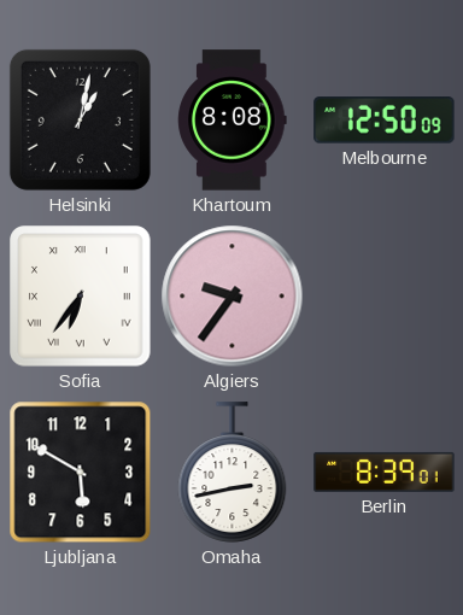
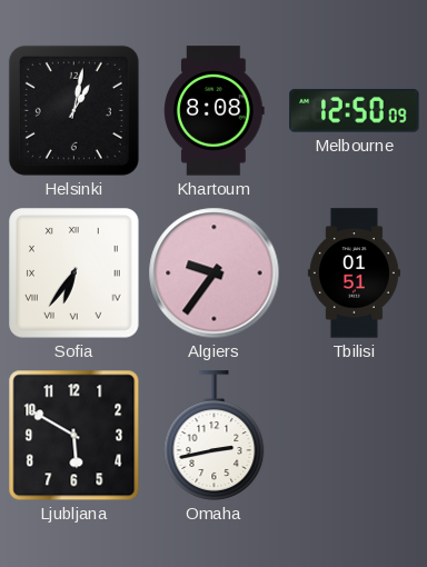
Tbilisi: none -> 01:51
Berlin: 8:39 -> none
